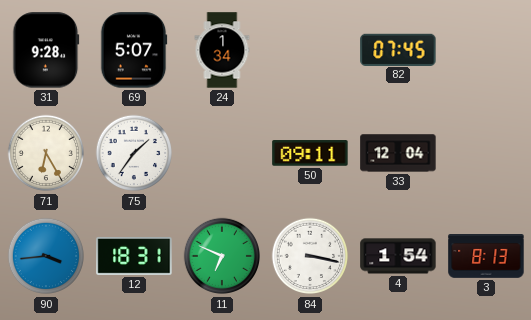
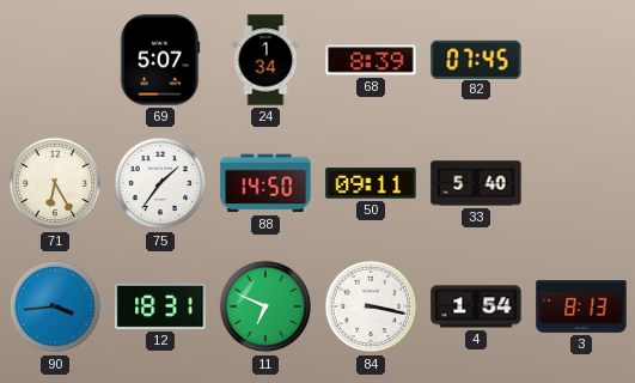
31: 9:28 -> none
68: none -> 8:39
88: none -> 14:50
33: 12:04 -> 5:40
